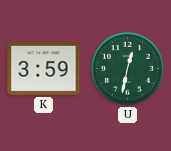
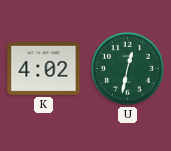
K: 3:59 -> 4:02
